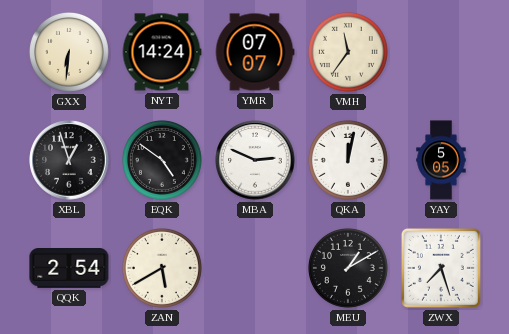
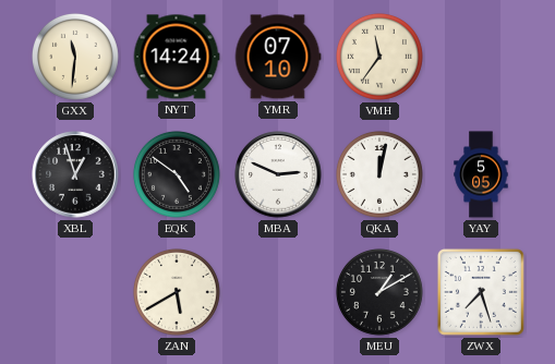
GXX: 6:31 -> 11:31
YMR: 07:07 -> 07:10
QQK: 2:54 -> none
